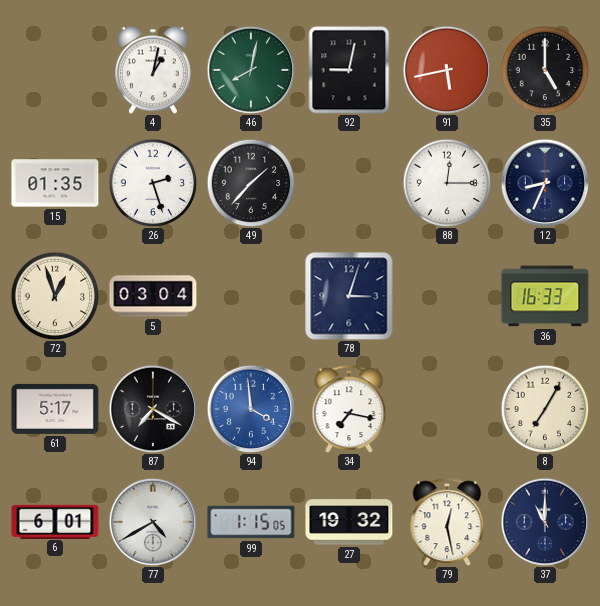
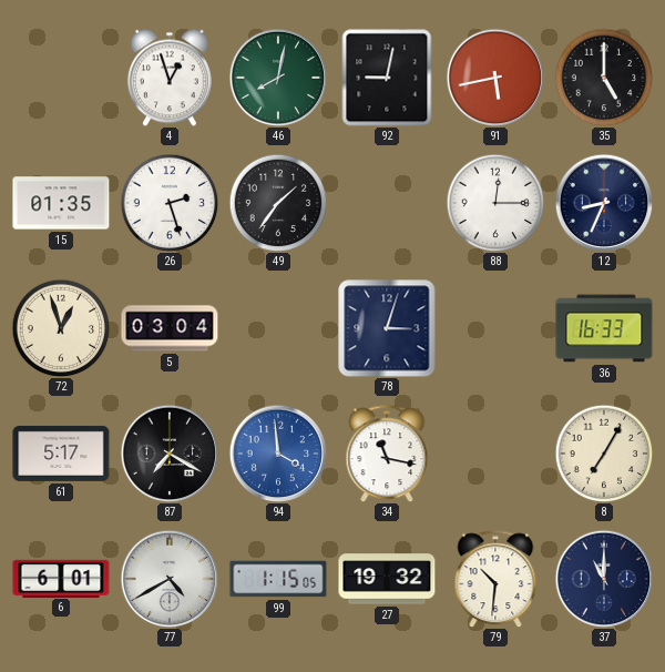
4: 1:02 -> 12:57
49: 1:37 -> 1:36
34: 7:17 -> 11:17
79: 12:28 -> 10:31
